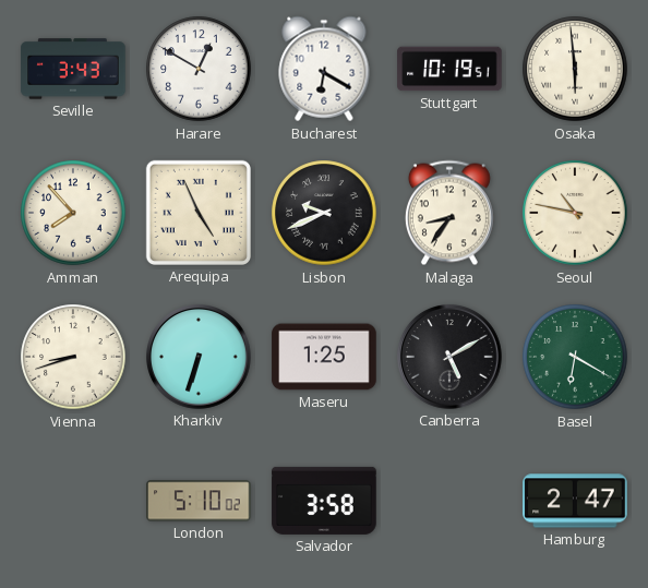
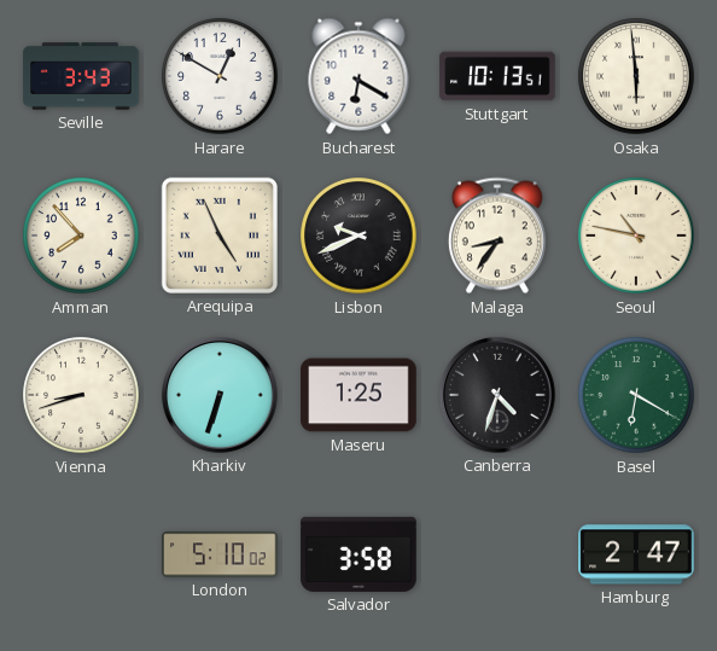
Stuttgart: 10:19 -> 10:13
Canberra: 5:10 -> 4:33
